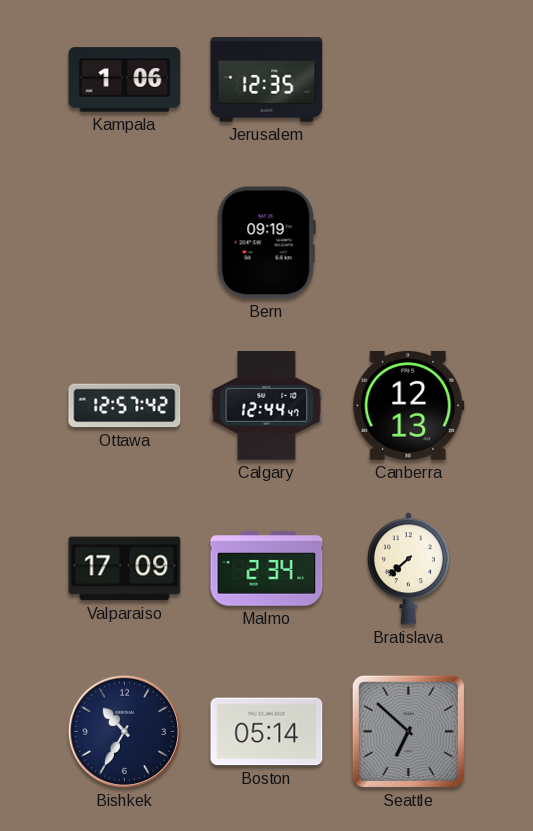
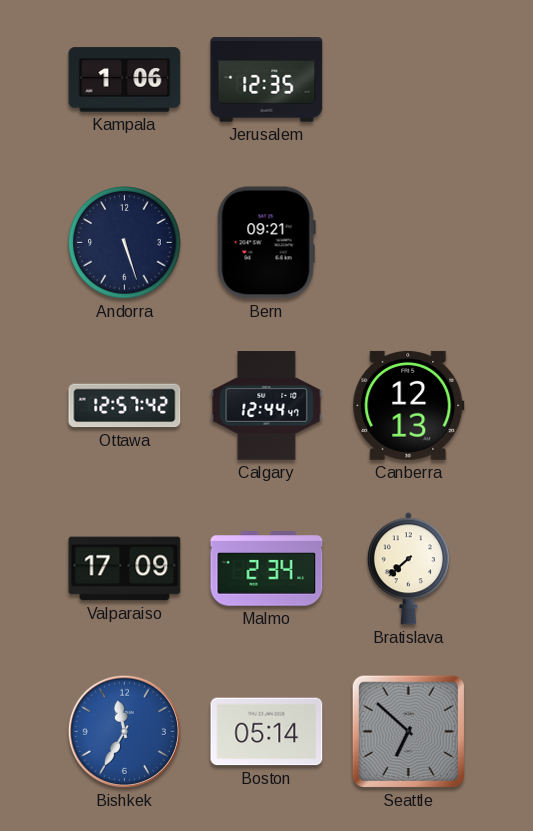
Andorra: none -> 5:27
Bern: 09:19 -> 09:21
Bishkek: 10:35 -> 11:35
Bishkek dial: navy -> blue
